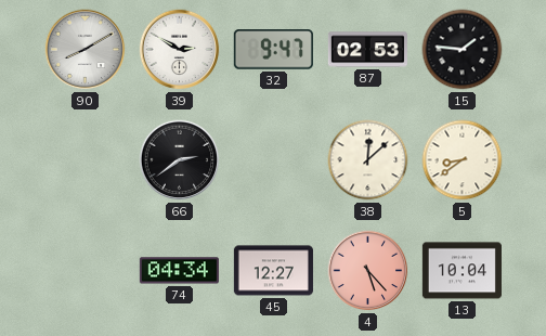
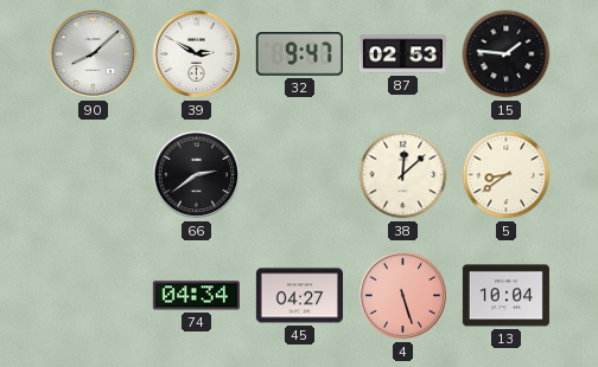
90: 8:10 -> 8:08
45: 12:27 -> 04:27
4: 5:23 -> 5:27
